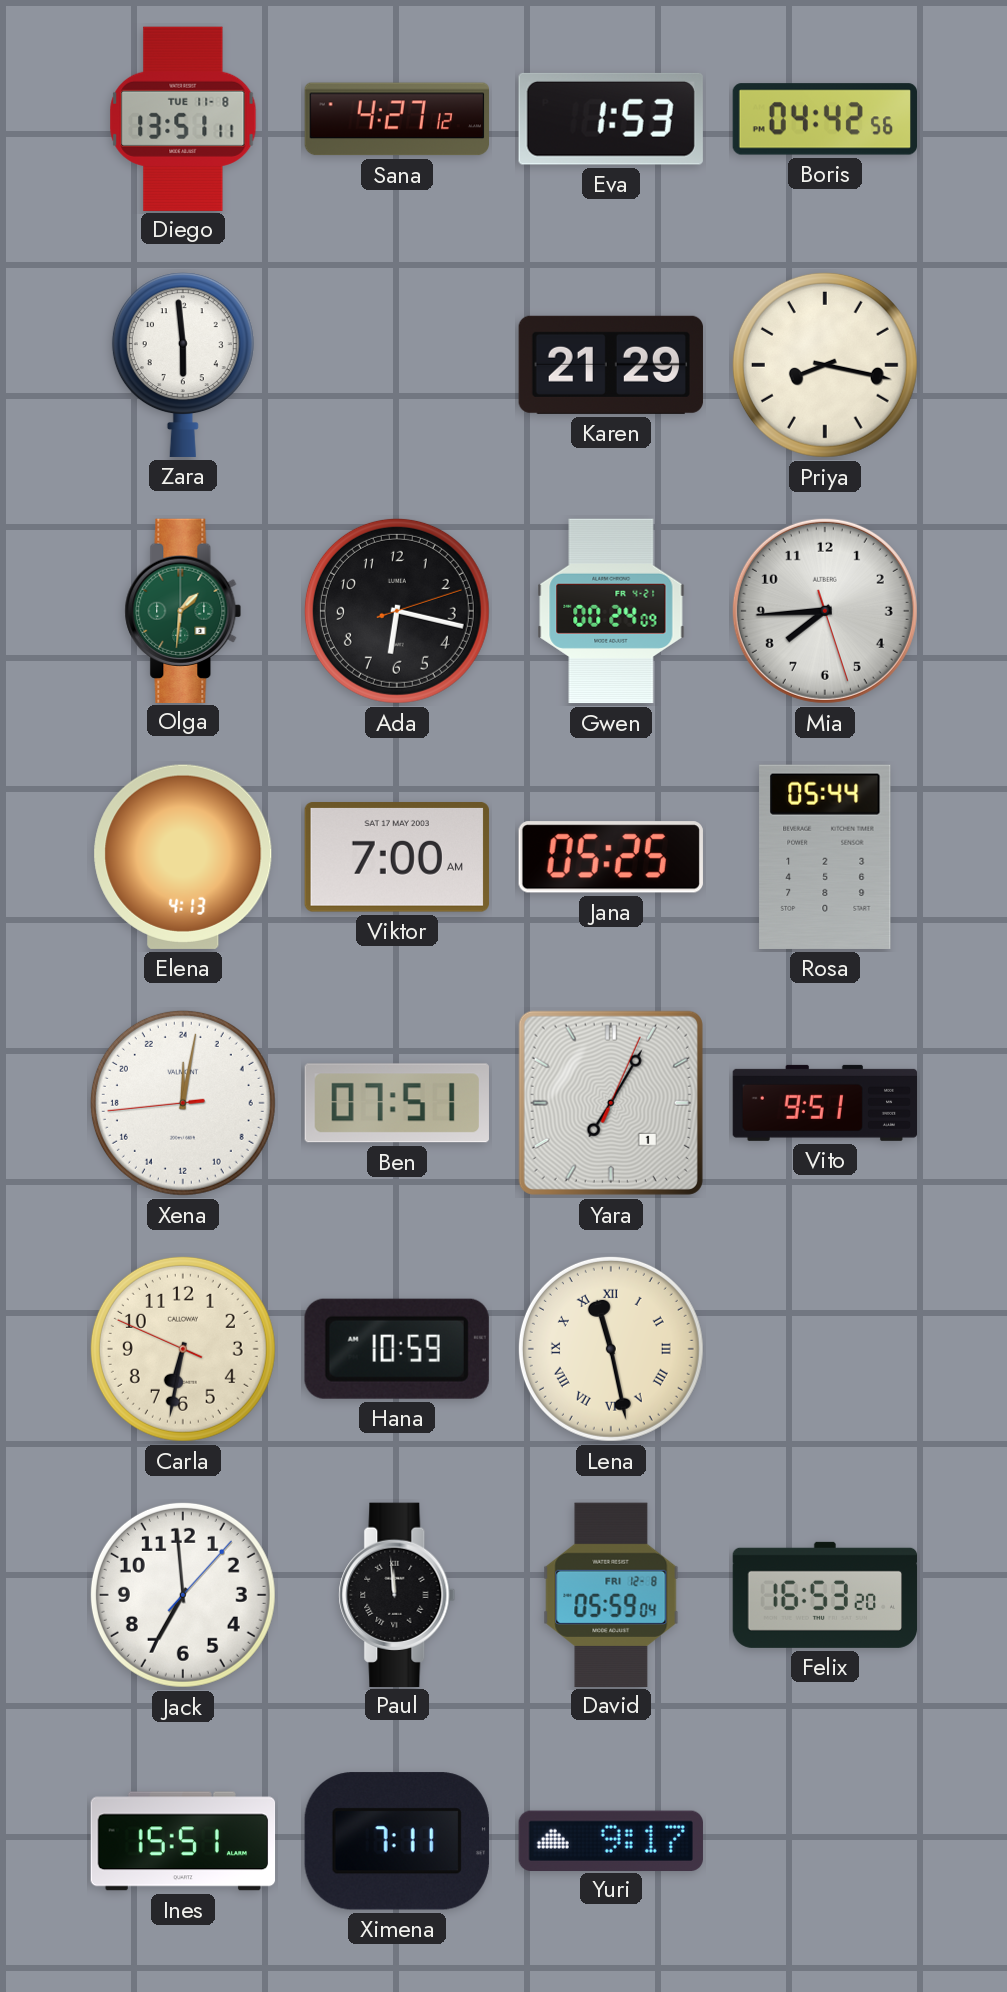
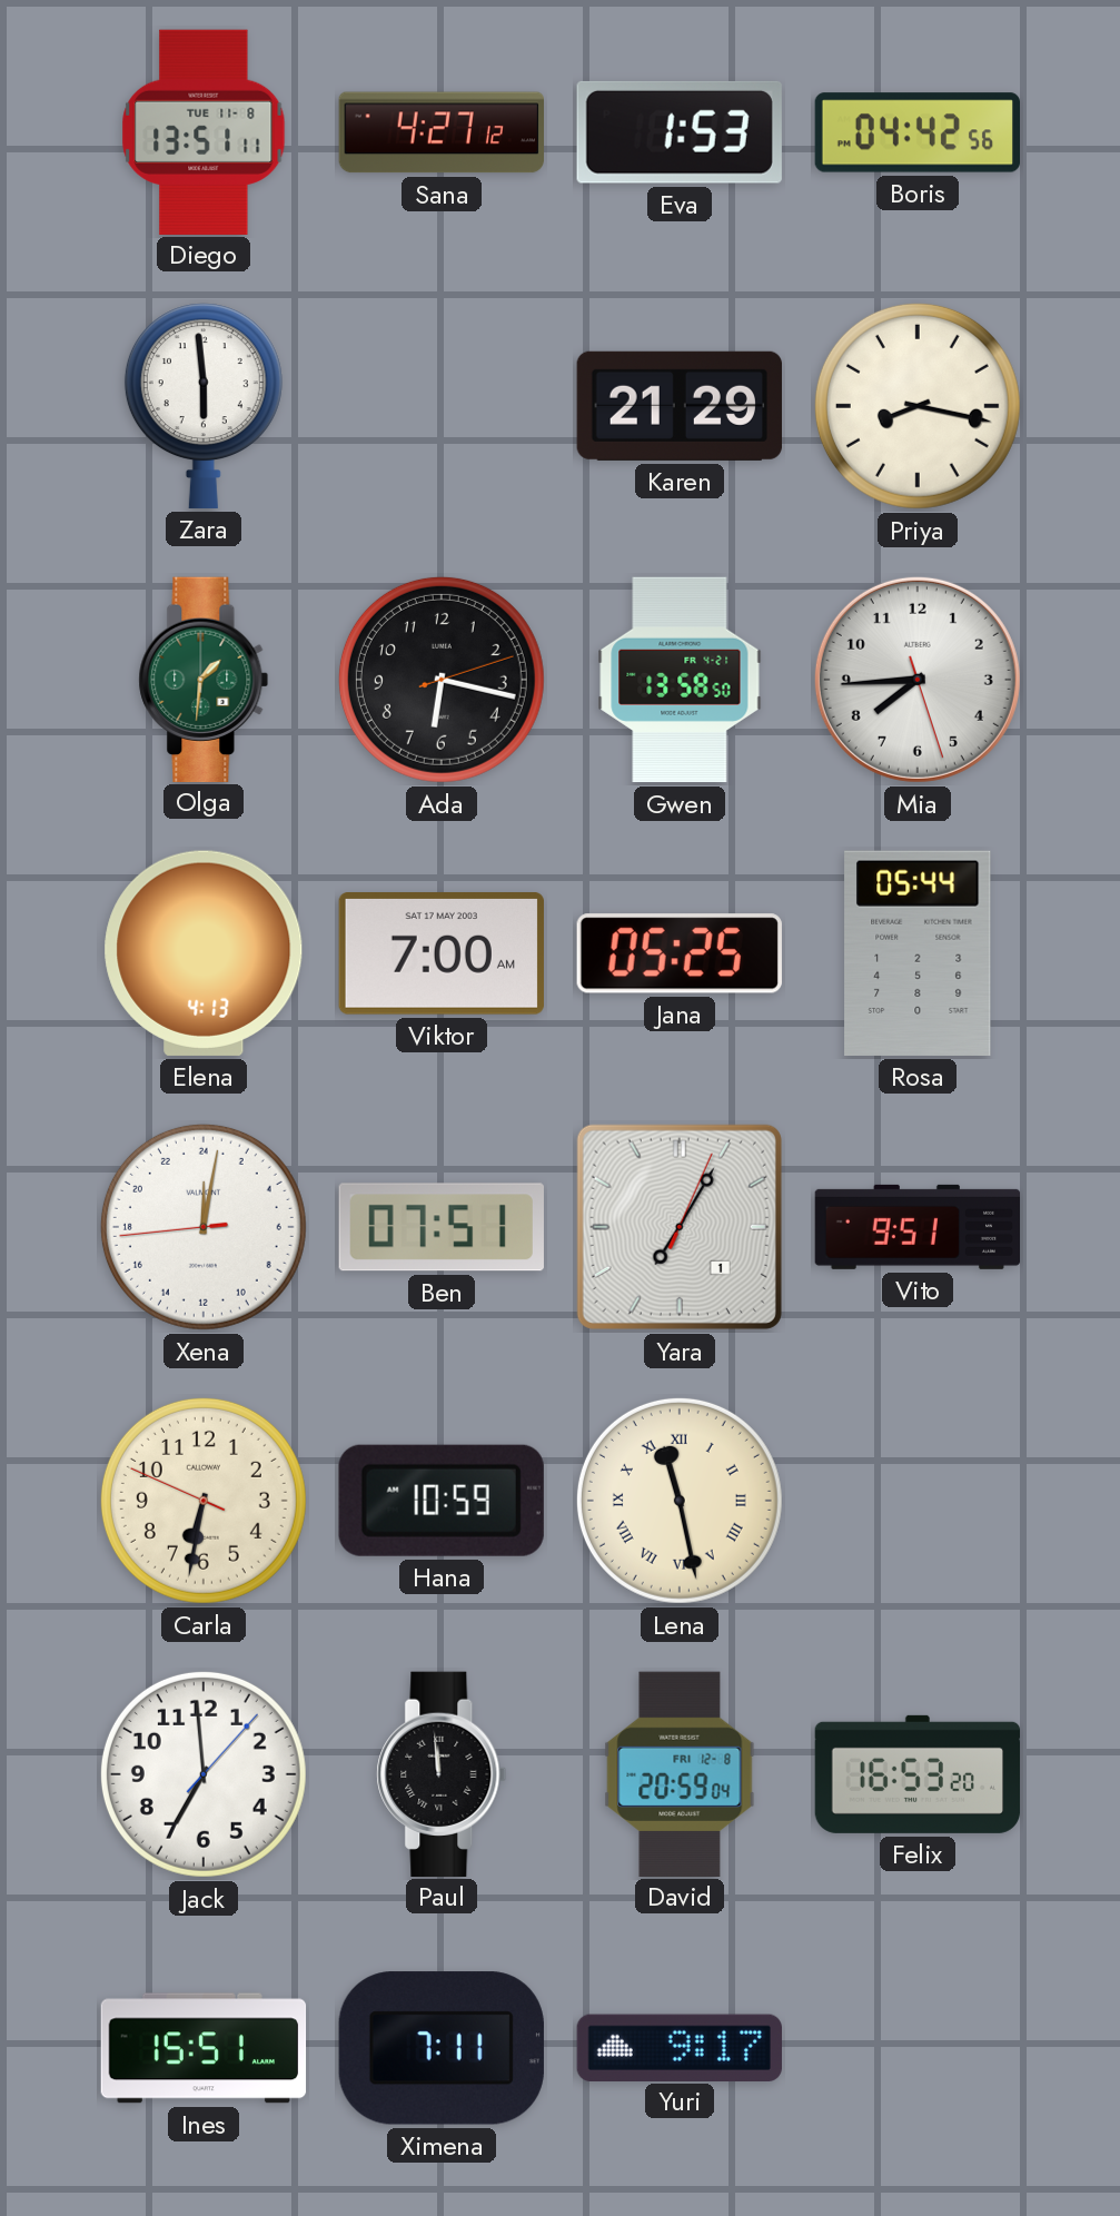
Gwen: 00:24 -> 13:58
David: 05:59 -> 20:59
